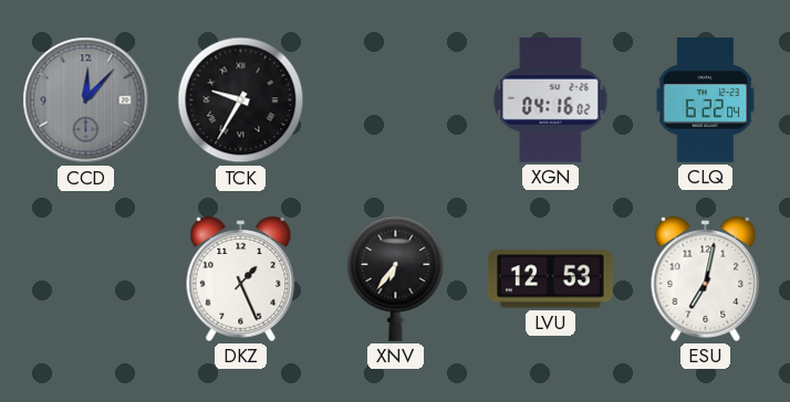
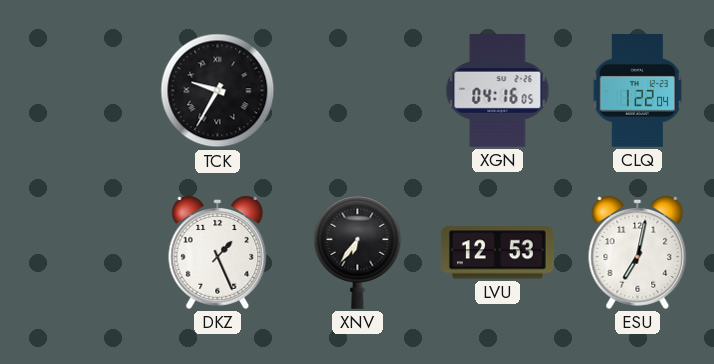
CCD: 12:07 -> none
XGN: 04:16:02 -> 04:16:05
CLQ: 6:22 -> 1:22
